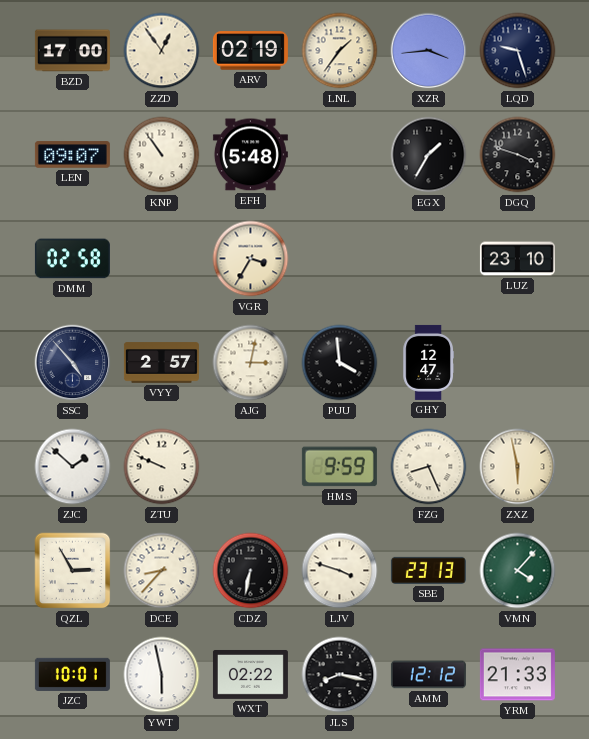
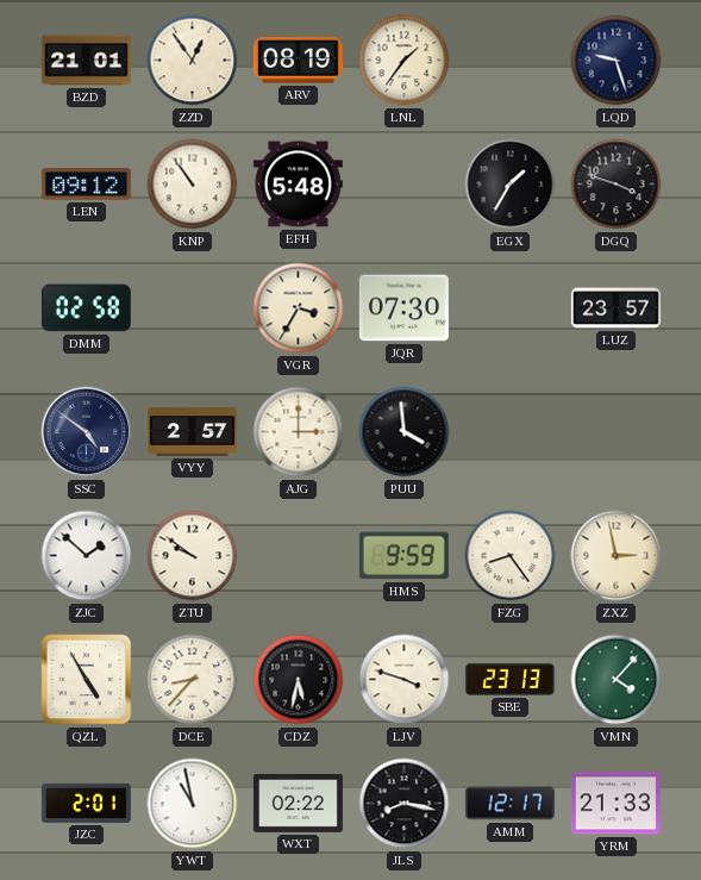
BZD: 17:00 -> 21:01
ARV: 02:19 -> 08:19
XZR: 3:44 -> none
LEN: 09:07 -> 09:12
JQR: none -> 07:30
LUZ: 23:10 -> 23:57
SSC: 4:53 -> 4:51
AJG: 3:02 -> 3:00
GHY: 12:47 -> none
ZTU: 9:49 -> 9:51
FZG: 8:26 -> 8:24
ZXZ: 5:58 -> 2:58
QZL: 2:55 -> 4:55
CDZ: 6:32 -> 5:32
JZC: 10:01 -> 2:01
YWT: 5:58 -> 10:58
AMM: 12:12 -> 12:17
